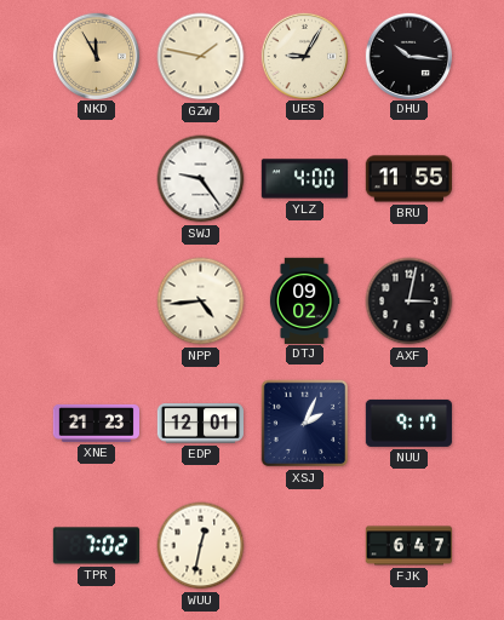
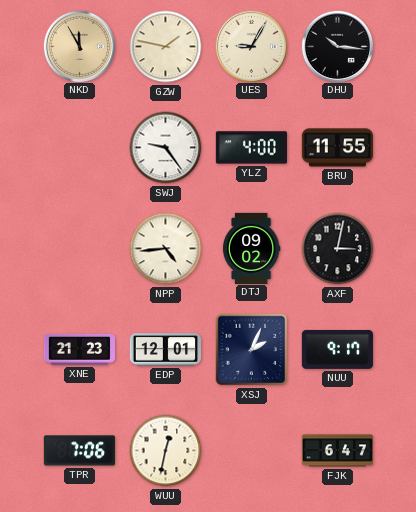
TPR: 7:02 -> 7:06
